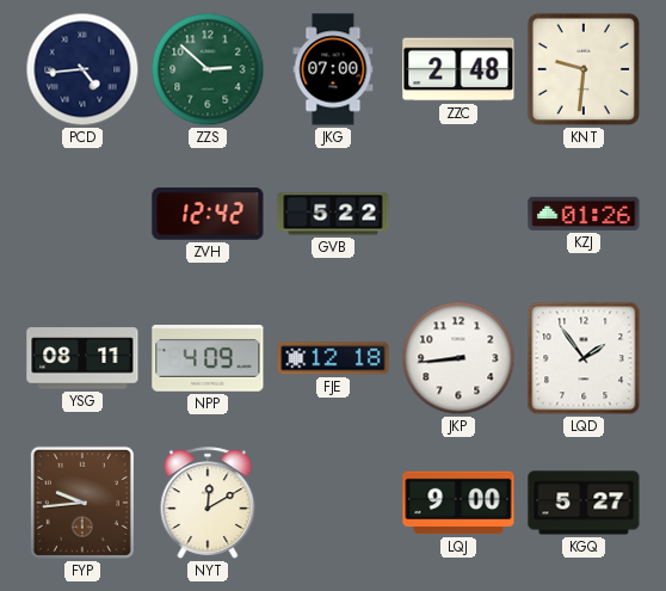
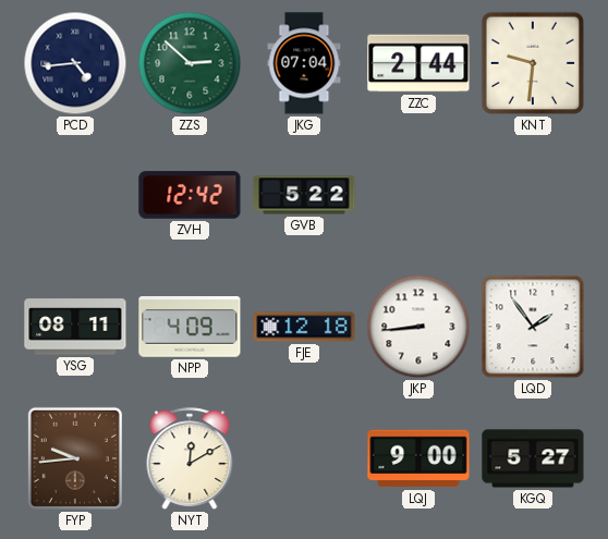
JKG: 07:00 -> 07:04
ZZC: 2:48 -> 2:44
KZJ: 01:26 -> none
